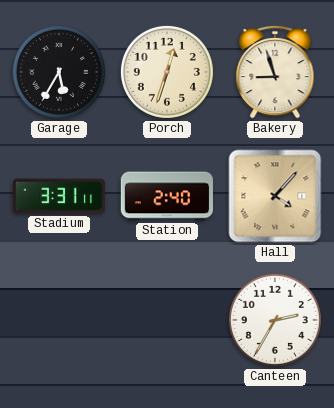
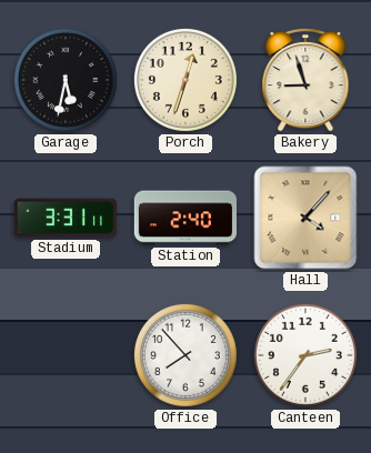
Garage: 5:35 -> 5:32
Office: none -> 7:53
Canteen: 2:35 -> 2:36
